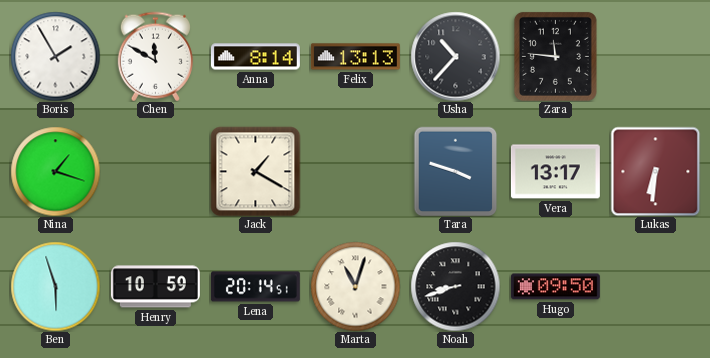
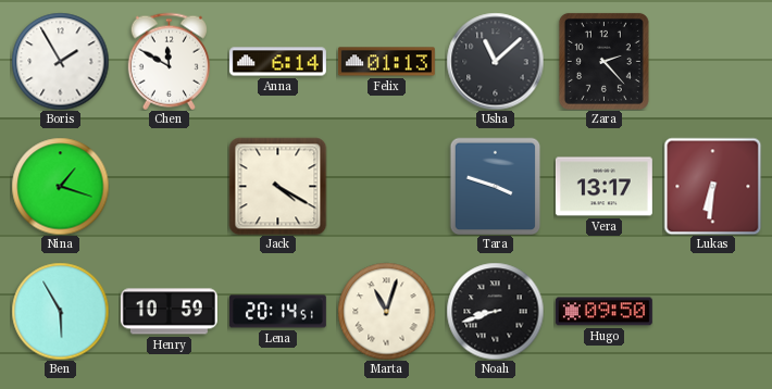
Anna: 8:14 -> 6:14
Felix: 13:13 -> 01:13
Usha: 10:37 -> 11:08
Zara: 11:46 -> 2:23
Jack: 1:20 -> 4:20
Ben: 5:57 -> 5:55
